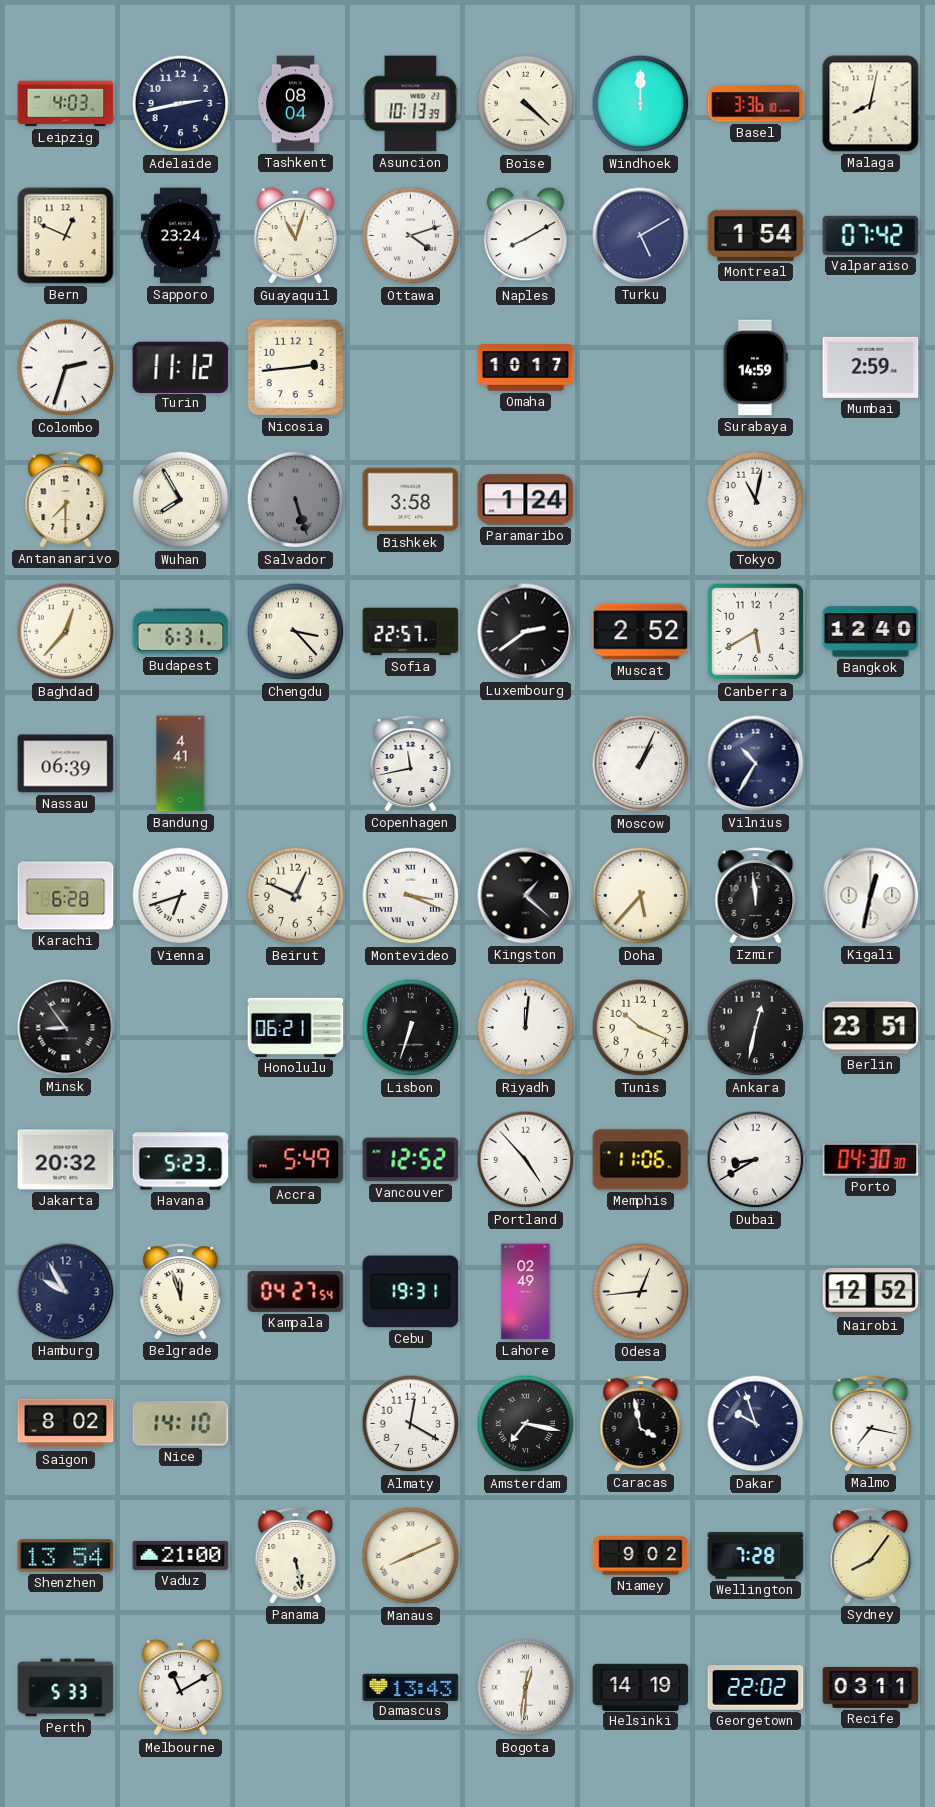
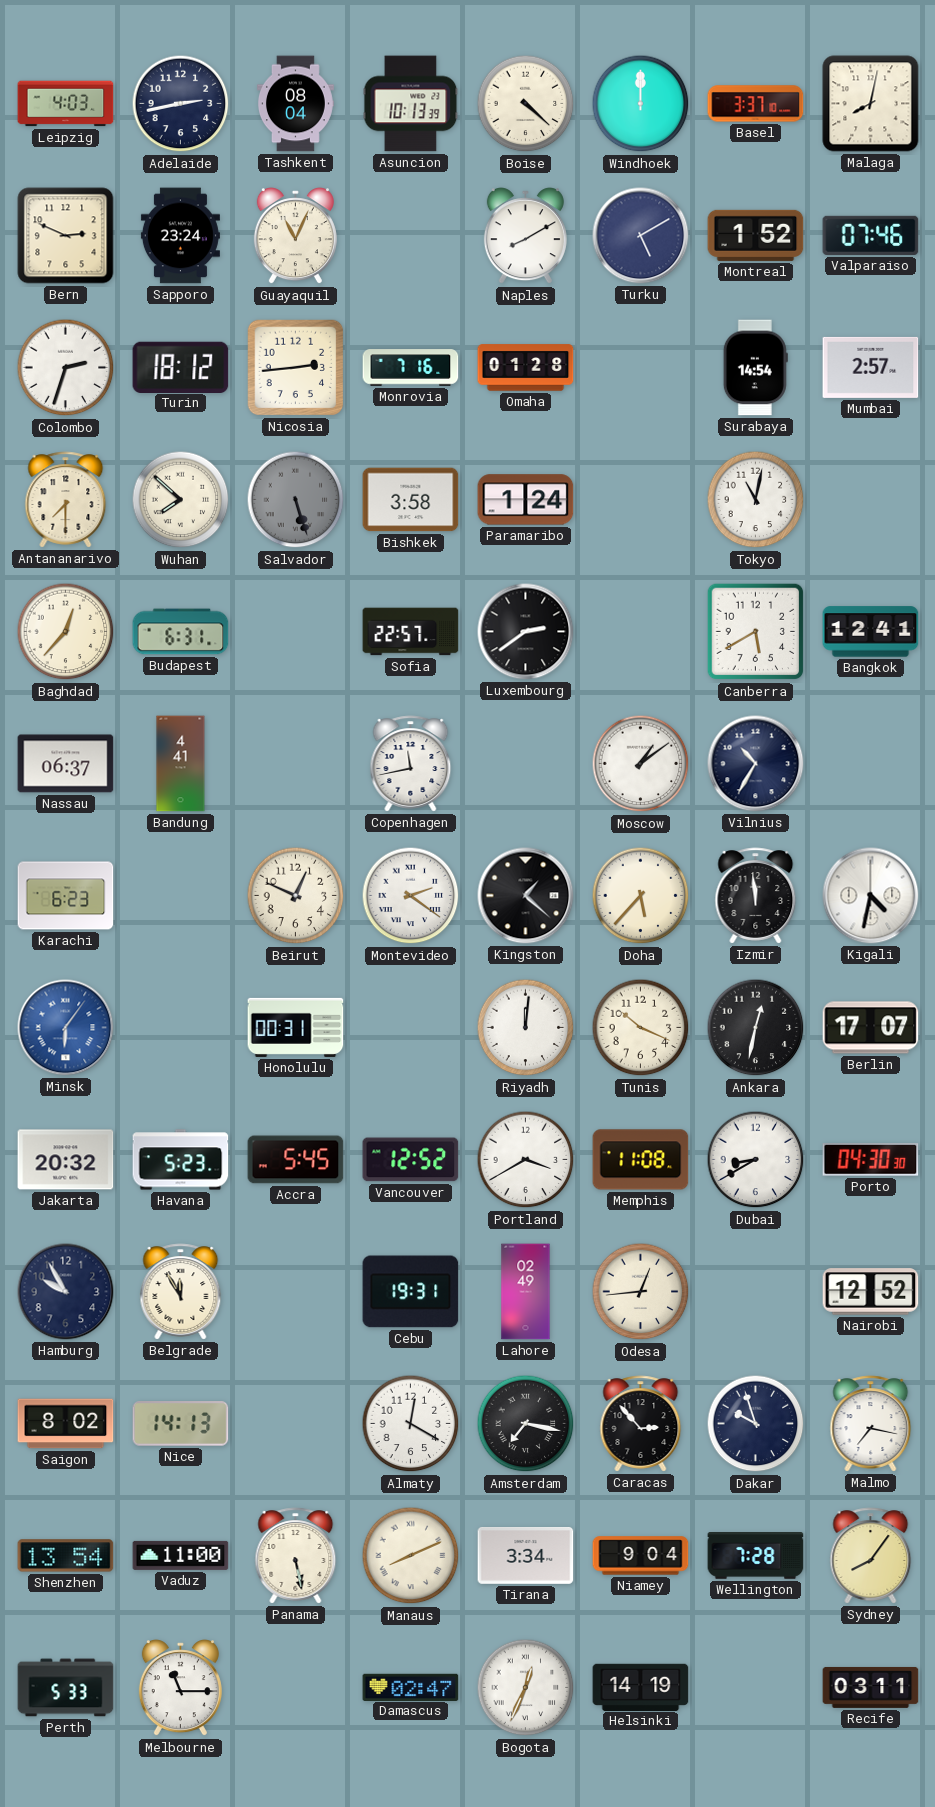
Basel: 3:36 -> 3:37
Bern: 12:49 -> 2:49
Guayaquil: 11:03 -> 11:04
Ottawa: 4:12 -> none
Montreal: 1:54 -> 1:52
Valparaiso: 07:42 -> 07:46
Turin: 11:12 -> 18:12
Monrovia: none -> 7:16
Omaha: 10:17 -> 01:28
Surabaya: 14:59 -> 14:54
Mumbai: 2:59 -> 2:57
Wuhan: 7:55 -> 7:52
Chengdu: 3:23 -> none
Muscat: 2:52 -> none
Bangkok: 12:40 -> 12:41
Nassau: 06:39 -> 06:37
Moscow: 1:04 -> 1:09
Karachi: 6:28 -> 6:23
Vienna: 6:42 -> none
Montevideo: 3:19 -> 2:21
Kigali: 12:32 -> 4:32
Minsk: 8:54 -> 6:06
Minsk dial: black -> blue
Honolulu: 06:21 -> 00:31
Lisbon: 6:33 -> none
Berlin: 23:51 -> 17:07
Accra: 5:49 -> 5:45
Portland: 4:53 -> 3:40
Memphis: 11:06 -> 11:08
Belgrade: 11:57 -> 11:55
Kampala: 04:27 -> none
Nice: 14:10 -> 14:13
Caracas: 3:58 -> 2:53
Vaduz: 21:00 -> 11:00
Tirana: none -> 3:34
Niamey: 9:02 -> 9:04
Melbourne: 11:10 -> 11:15
Damascus: 13:43 -> 02:47
Bogota: 12:31 -> 12:34
Georgetown: 22:02 -> none
